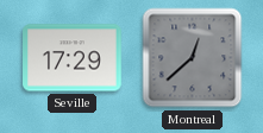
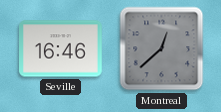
Seville: 17:29 -> 16:46
